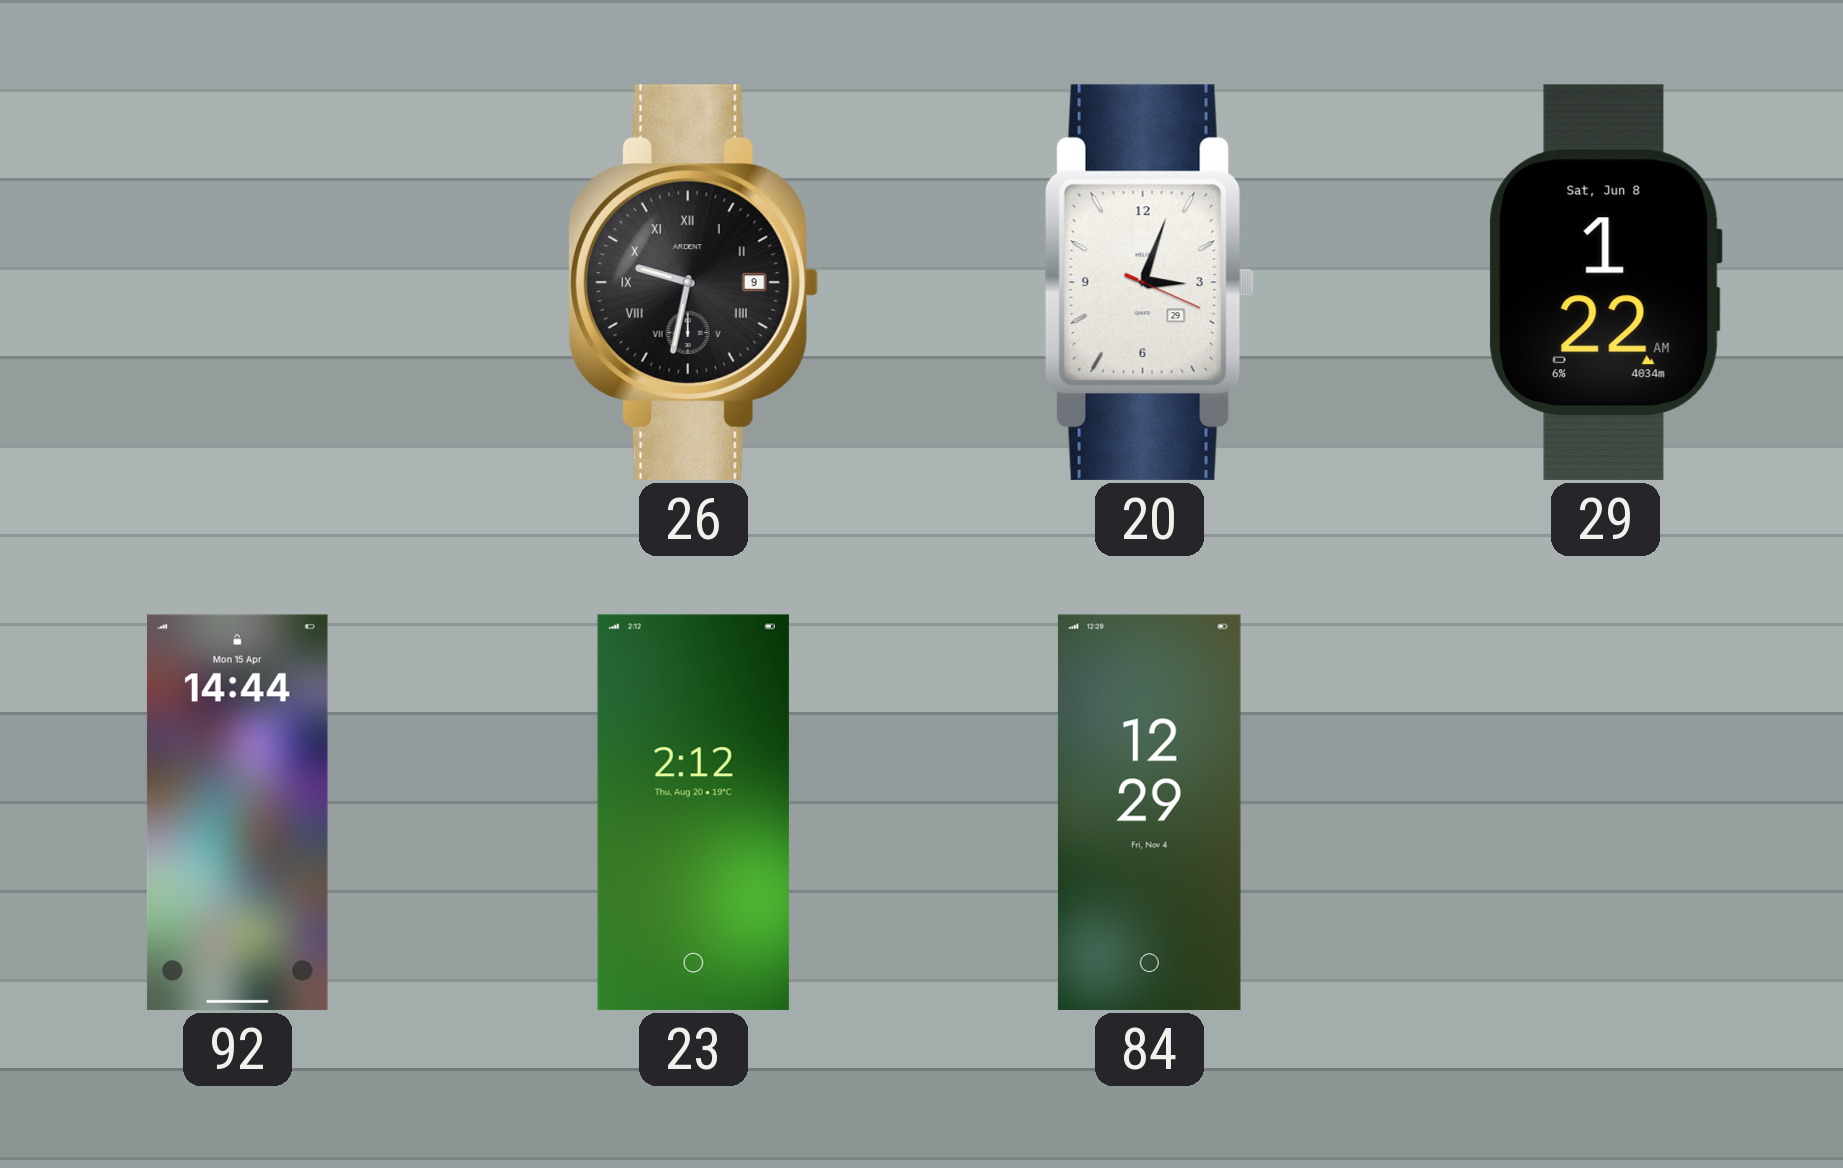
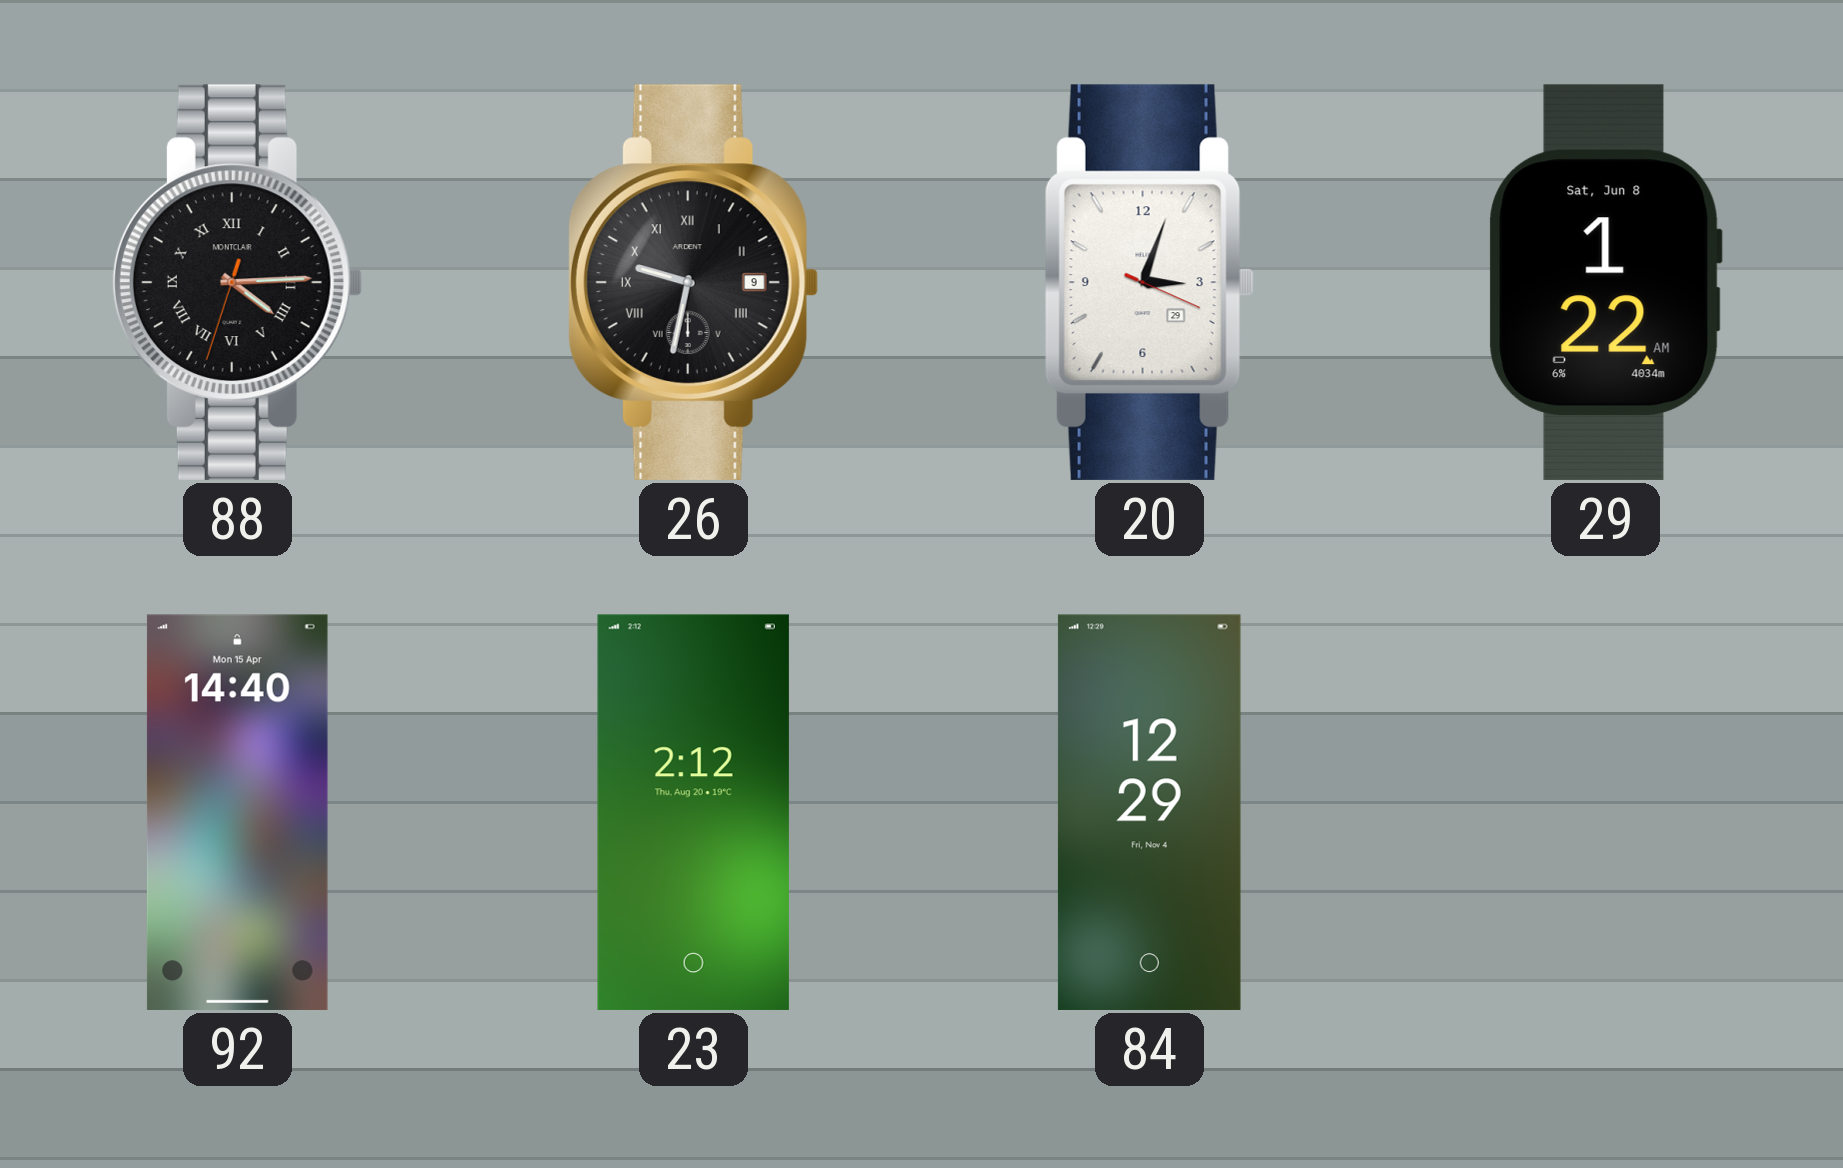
88: none -> 4:14
92: 14:44 -> 14:40
